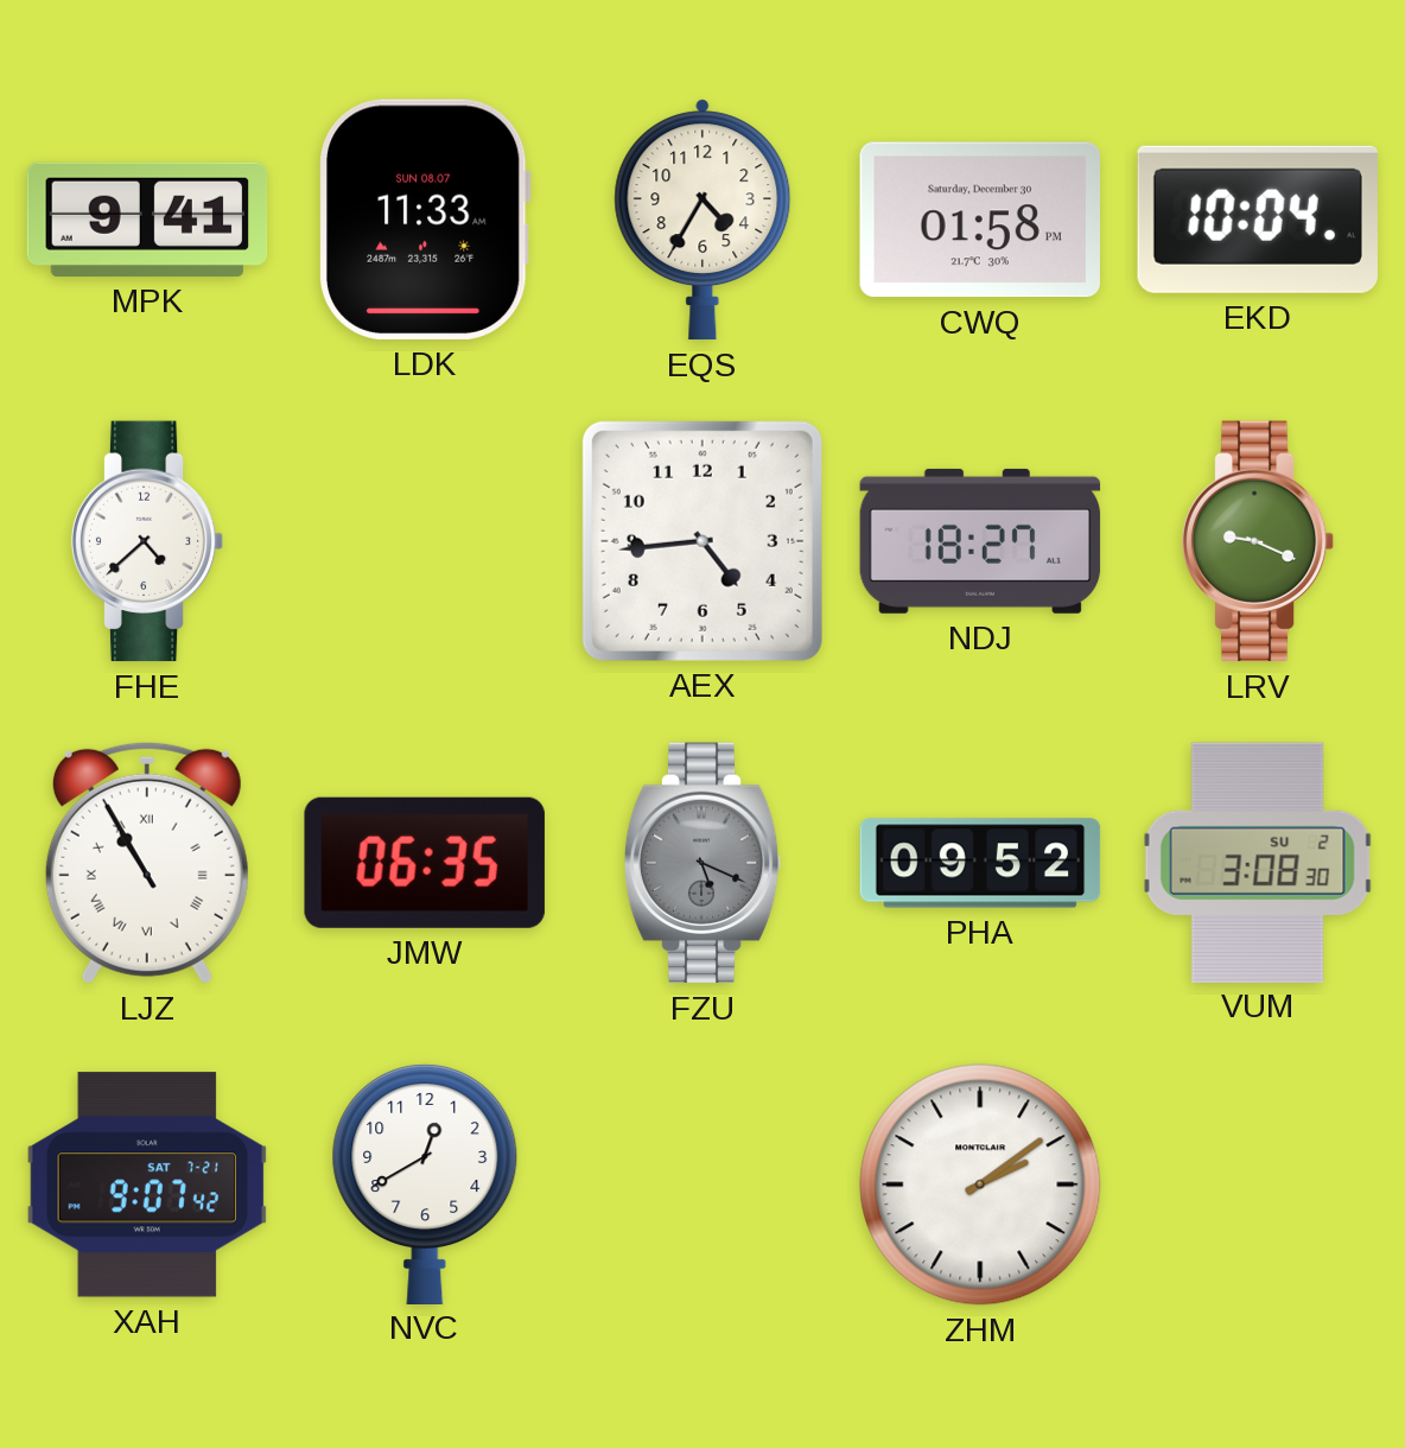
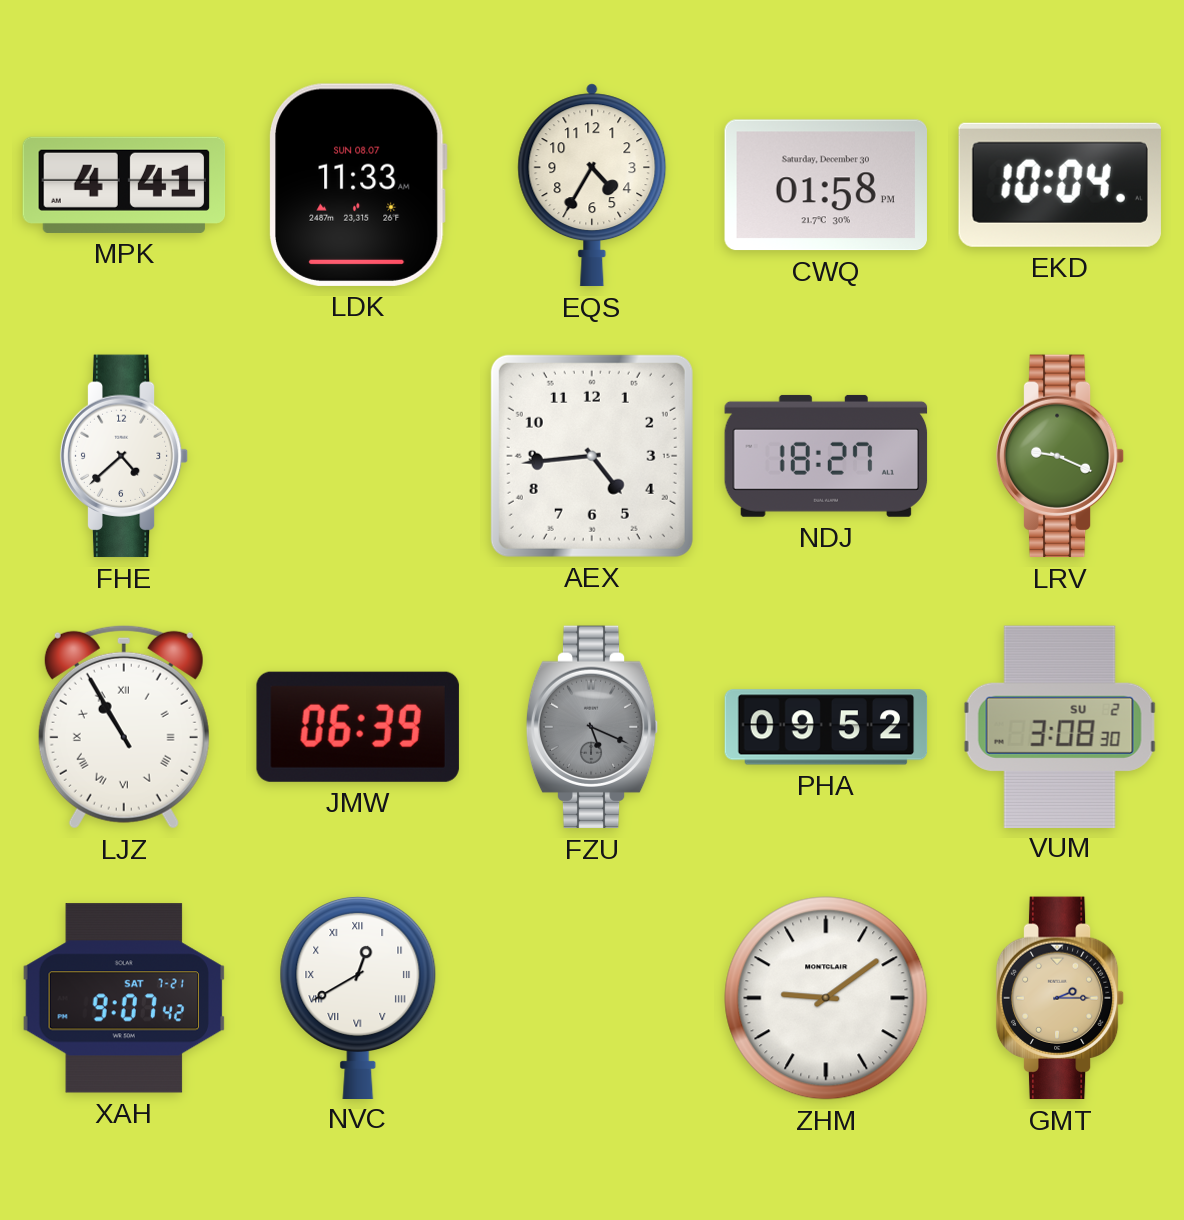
MPK: 9:41 -> 4:41
JMW: 06:35 -> 06:39
NVC numerals: Arabic -> Roman
ZHM: 2:09 -> 9:09
GMT: none -> 2:15
